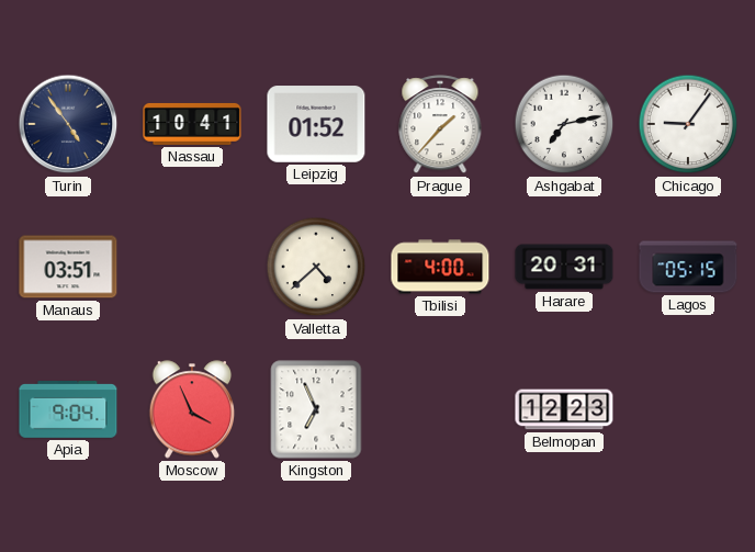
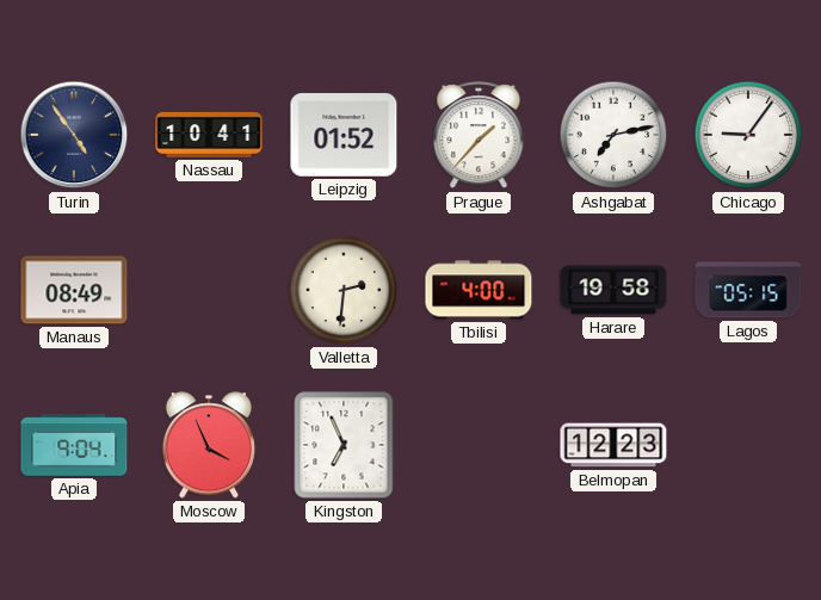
Manaus: 03:51 -> 08:49
Valletta: 4:38 -> 2:31
Harare: 20:31 -> 19:58
